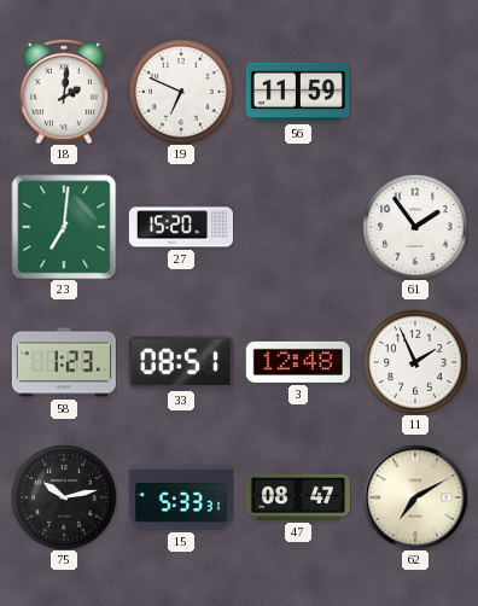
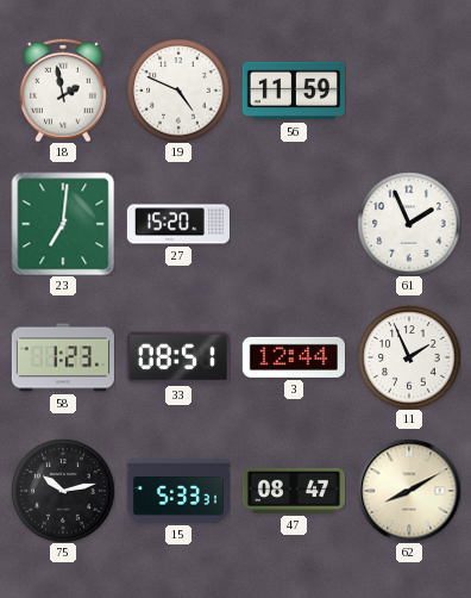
18: 2:01 -> 1:58
19: 6:49 -> 4:49
61: 1:54 -> 1:56
3: 12:48 -> 12:44
62: 7:10 -> 8:10
